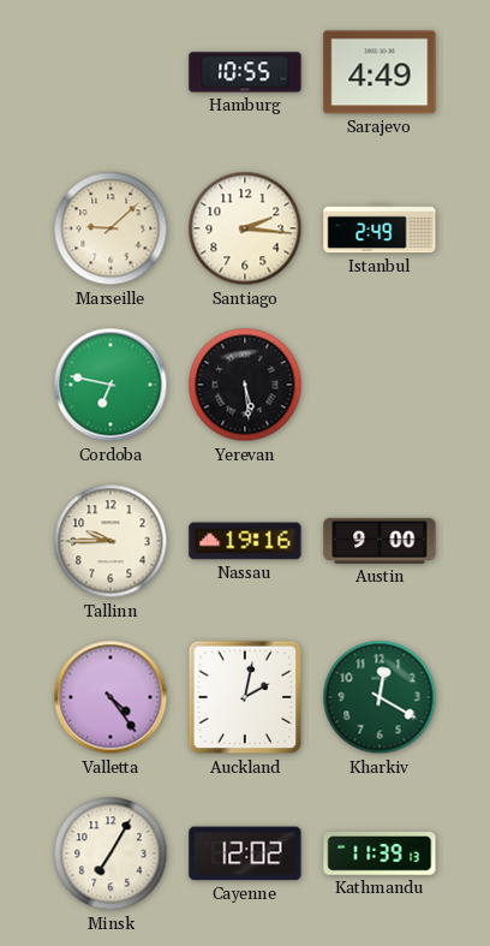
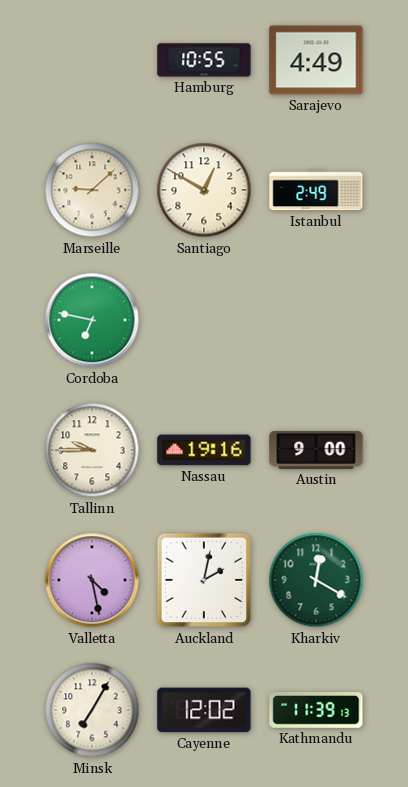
Santiago: 2:16 -> 12:50
Yerevan: 5:29 -> none
Valletta: 4:24 -> 4:28
